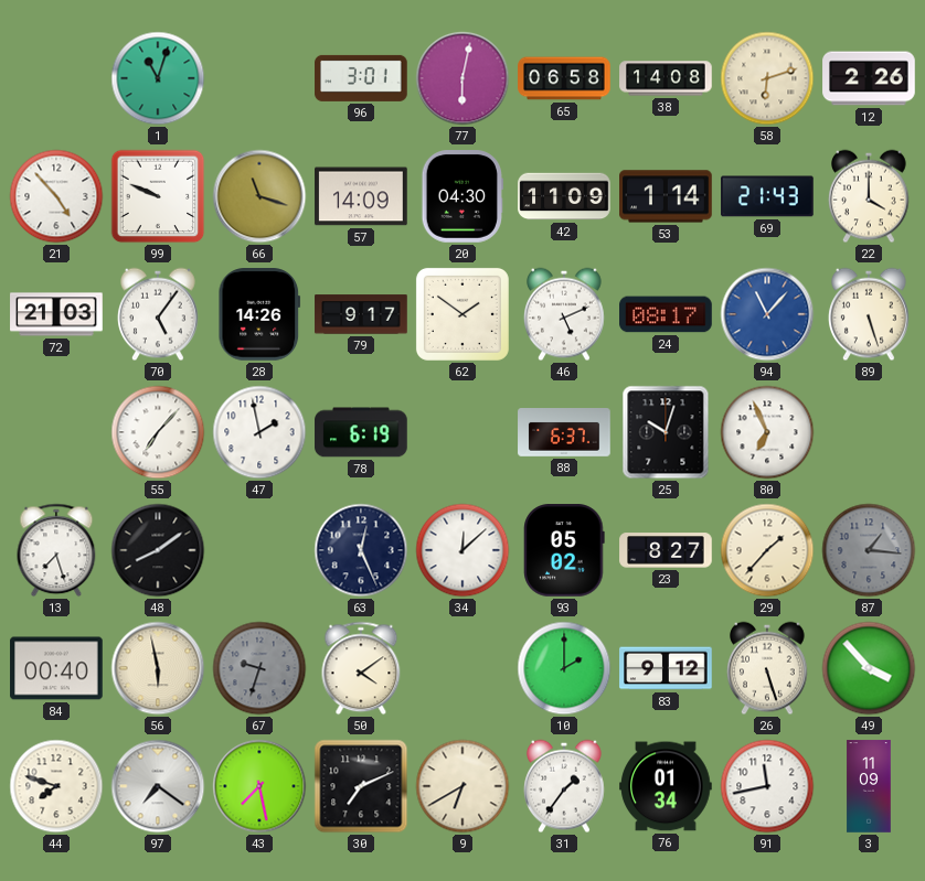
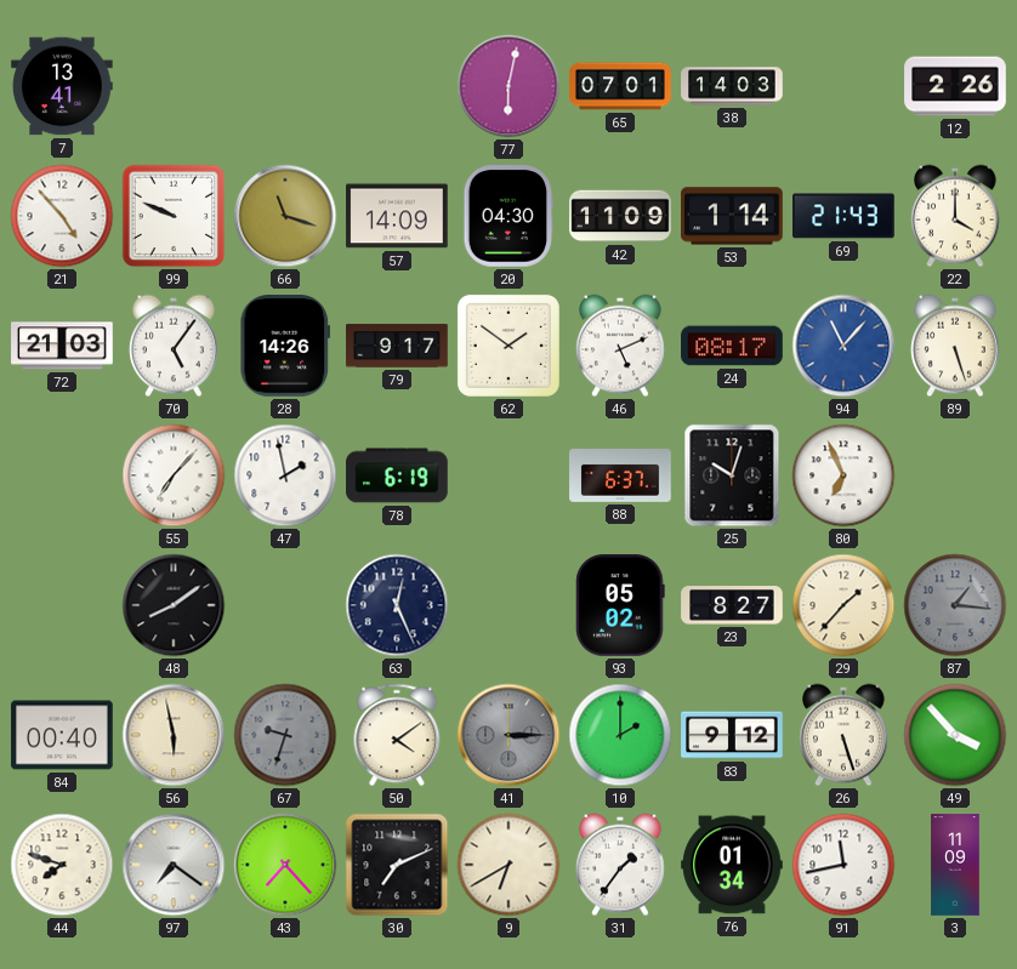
7: none -> 13:41
1: 11:03 -> none
96: 3:01 -> none
65: 06:58 -> 07:01
38: 14:08 -> 14:03
58: 6:12 -> none
13: 7:27 -> none
34: 12:08 -> none
41: none -> 3:15
43: 7:28 -> 7:23
